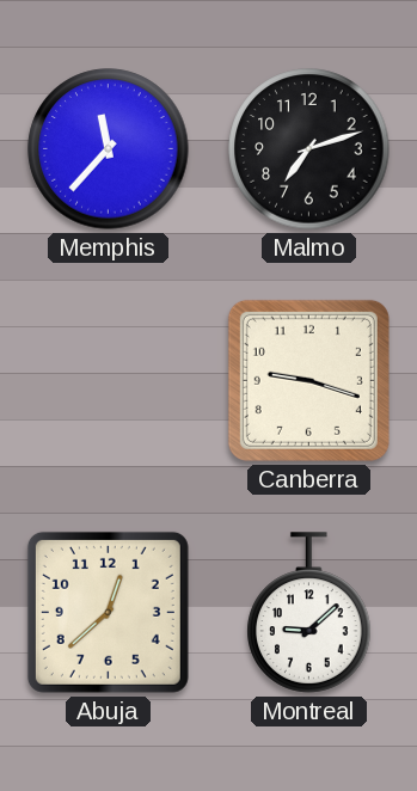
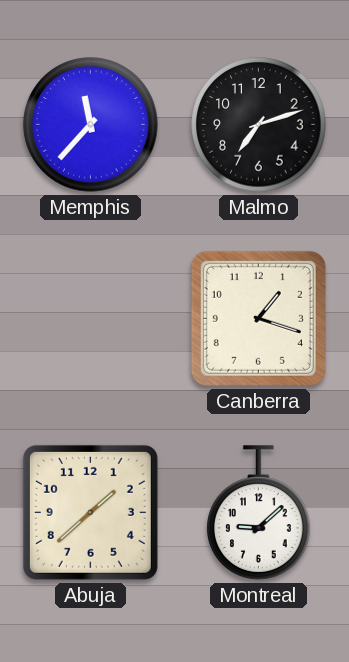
Canberra: 9:18 -> 1:18
Abuja: 12:38 -> 1:38
